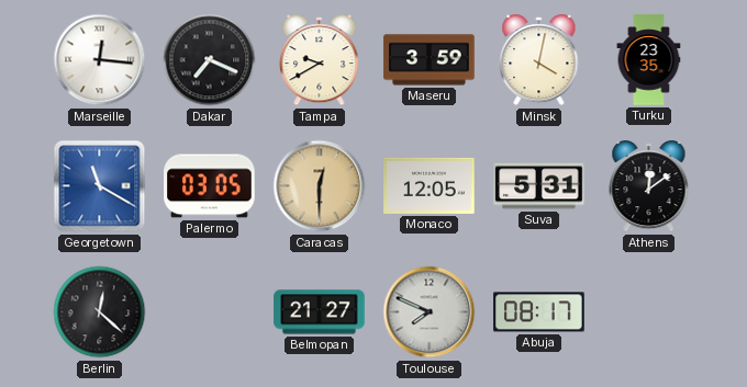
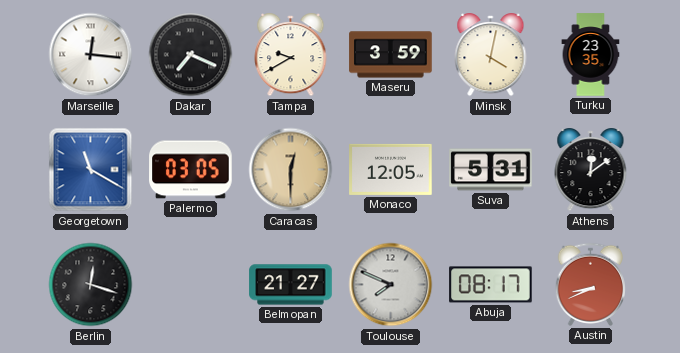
Berlin: 12:22 -> 12:18
Austin: none -> 8:41
